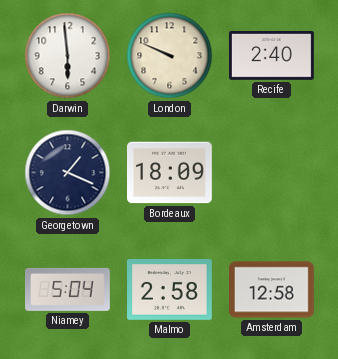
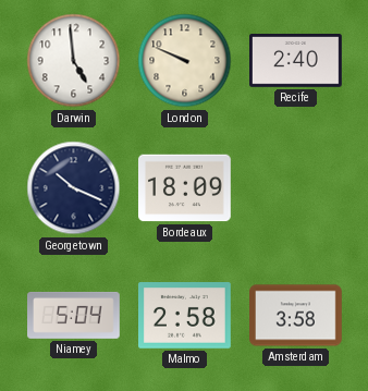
Darwin: 5:59 -> 4:59
Georgetown: 1:19 -> 10:19
Amsterdam: 12:58 -> 3:58
